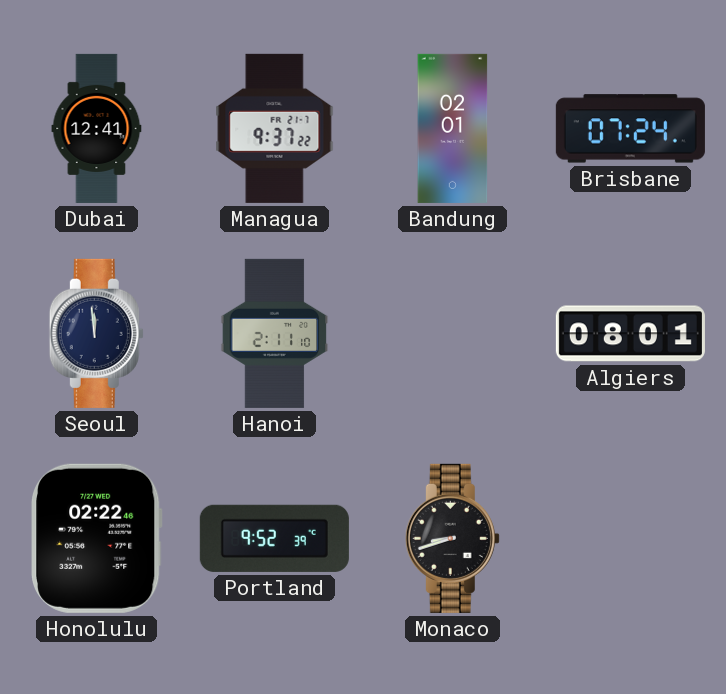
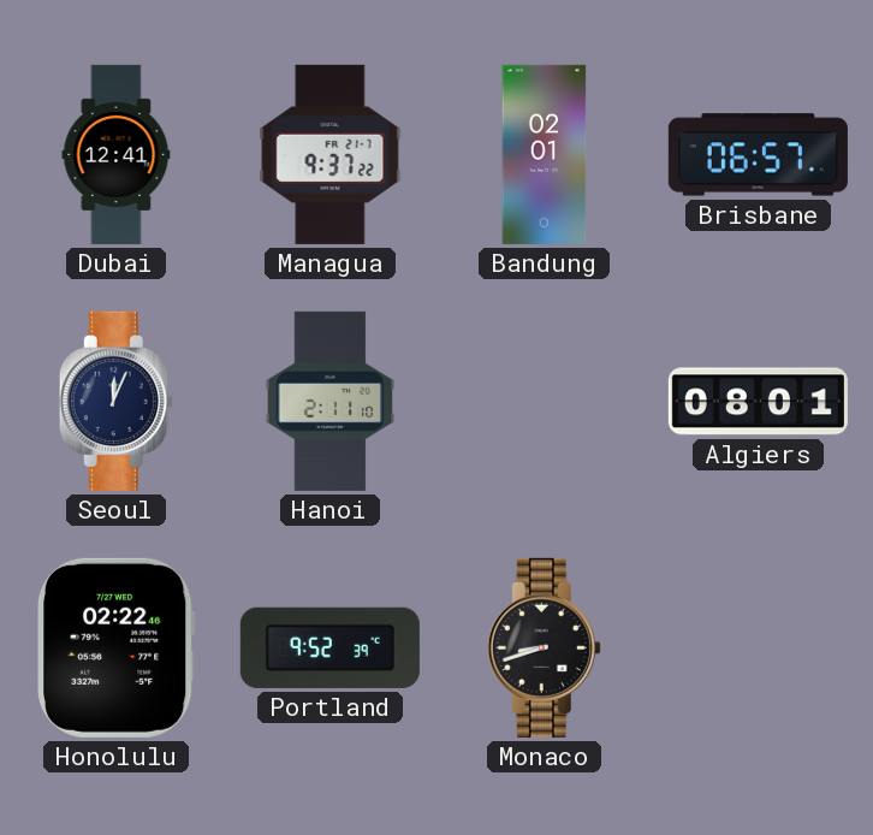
Brisbane: 07:24 -> 06:57
Seoul: 11:59 -> 12:04
